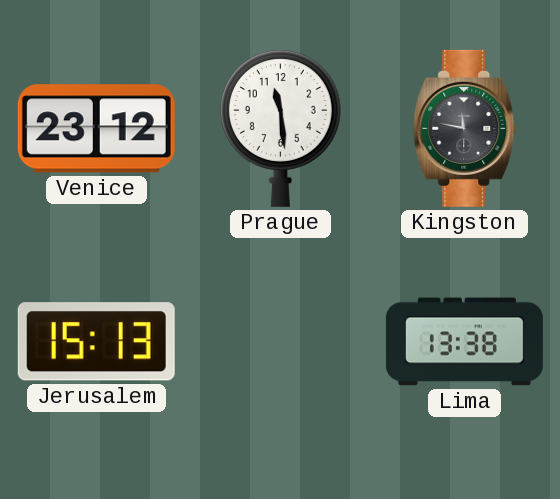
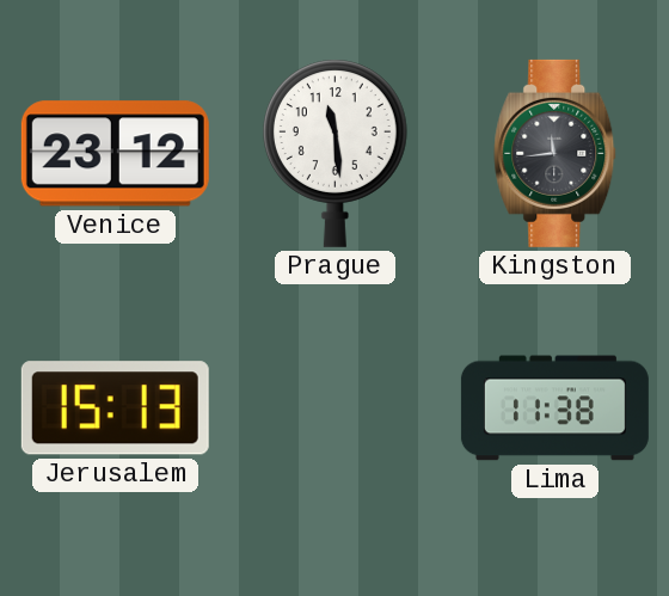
Kingston: 11:47 -> 11:44
Lima: 13:38 -> 11:38
